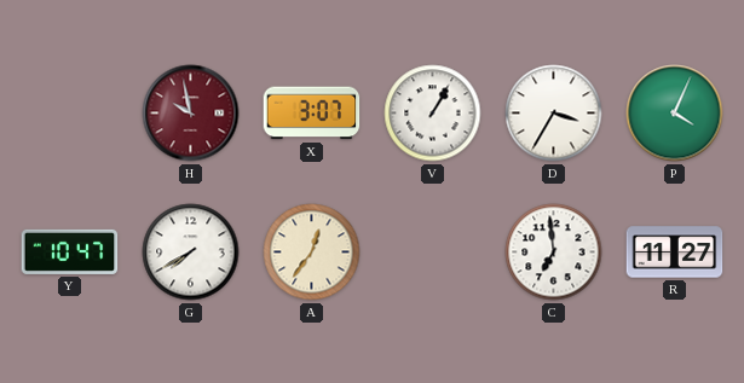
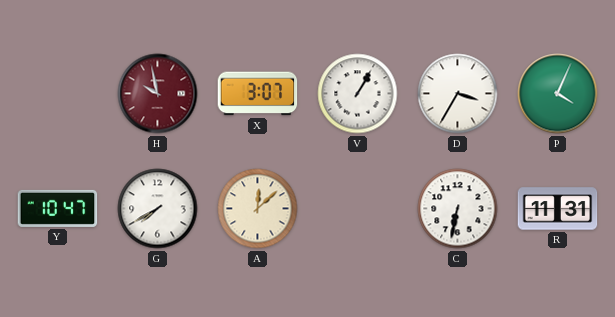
A: 12:36 -> 12:08
C: 6:59 -> 6:32
R: 11:27 -> 11:31
